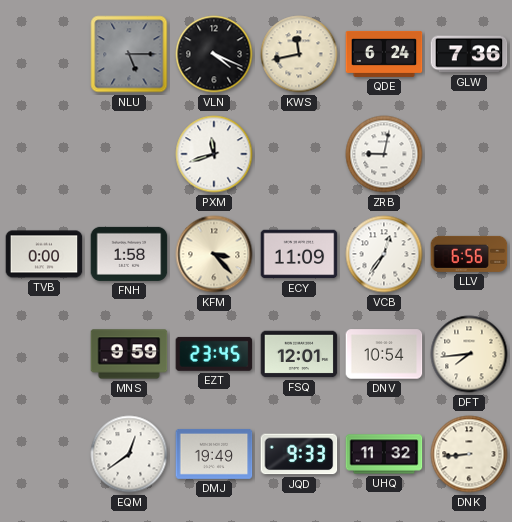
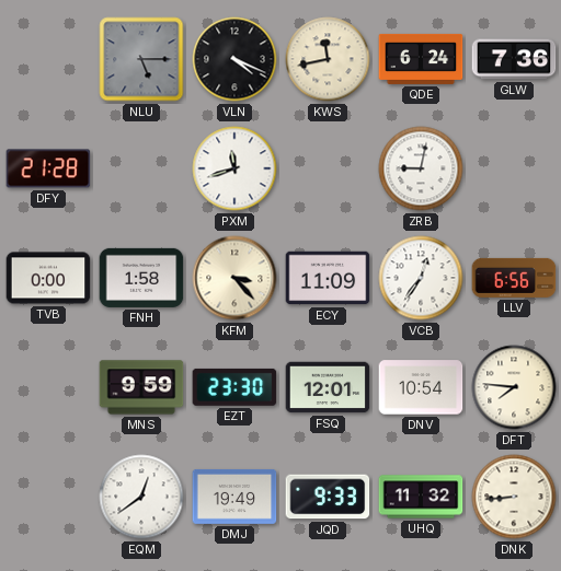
DFY: none -> 21:28
EZT: 23:45 -> 23:30
DFT: 7:44 -> 7:46
